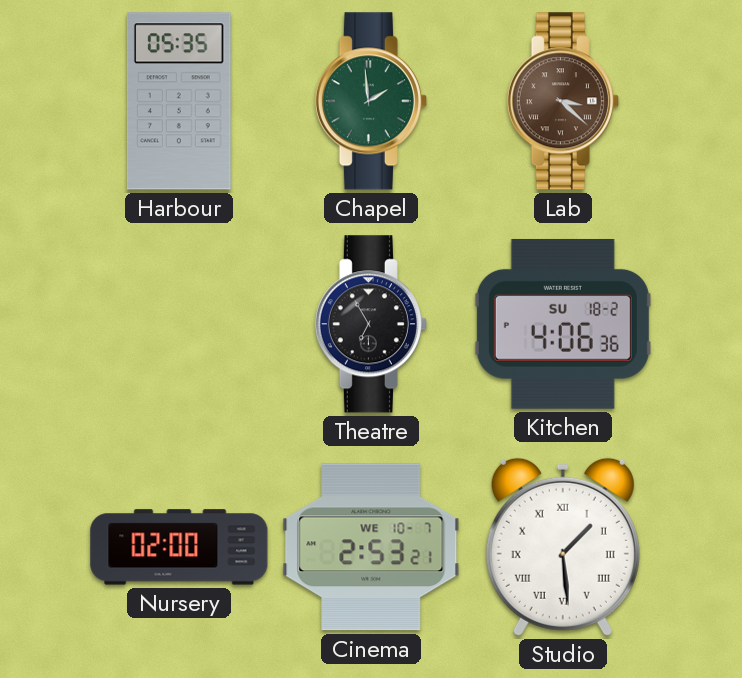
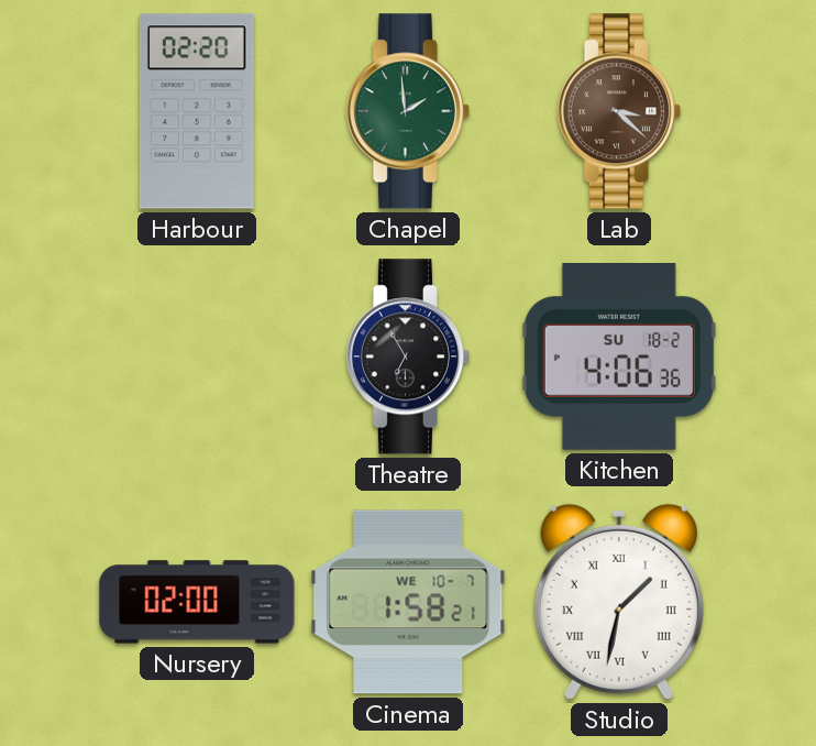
Harbour: 05:35 -> 02:20
Cinema: 2:53 -> 1:58
Studio: 1:29 -> 1:32
